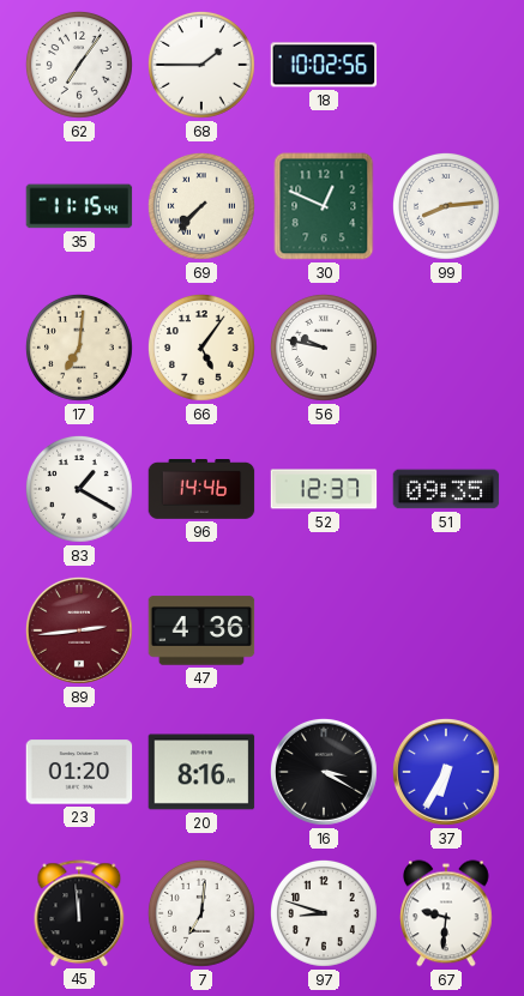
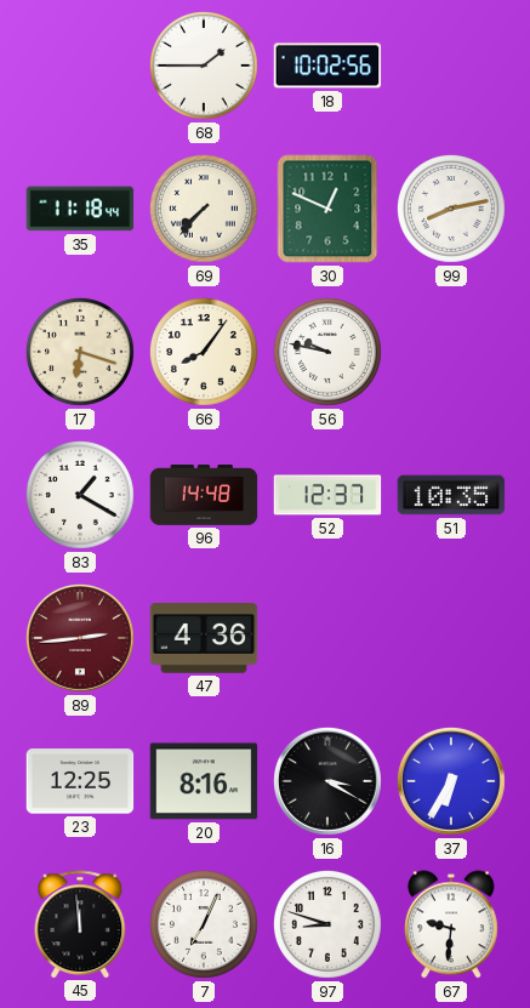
62: 7:06 -> none
35: 11:15 -> 11:18
99: 8:14 -> 8:13
17: 7:01 -> 6:18
66: 5:06 -> 8:06
96: 14:46 -> 14:48
51: 09:35 -> 10:35
23: 01:20 -> 12:25
7: 7:01 -> 7:04
